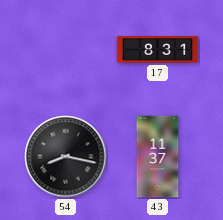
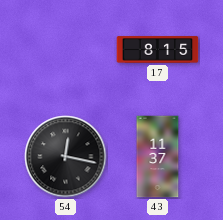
17: 8:31 -> 8:15
54: 8:17 -> 12:17
